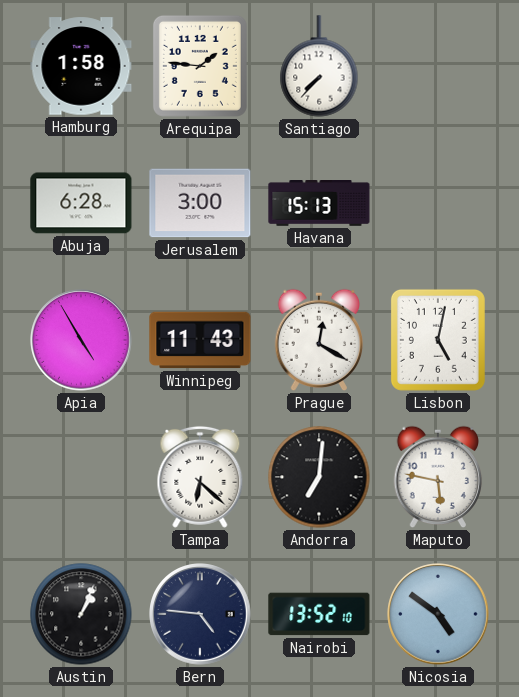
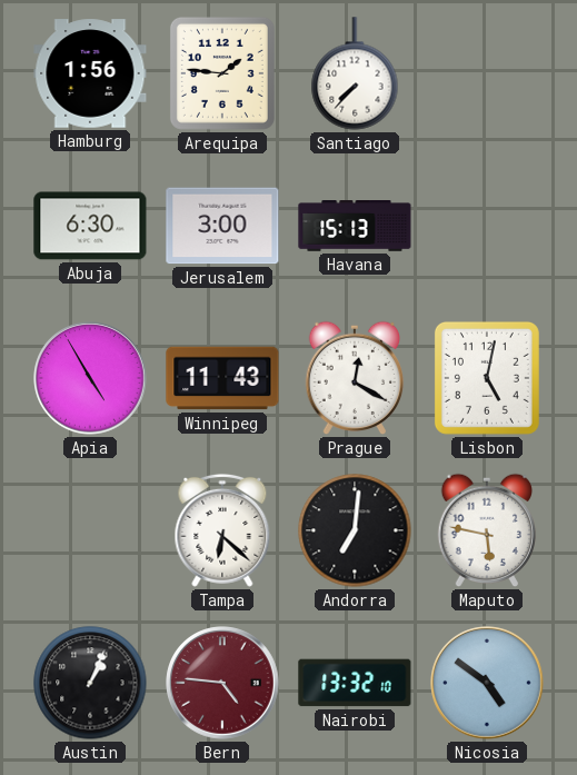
Hamburg: 1:58 -> 1:56
Abuja: 6:28 -> 6:30
Bern dial: navy -> burgundy
Nairobi: 13:52 -> 13:32
